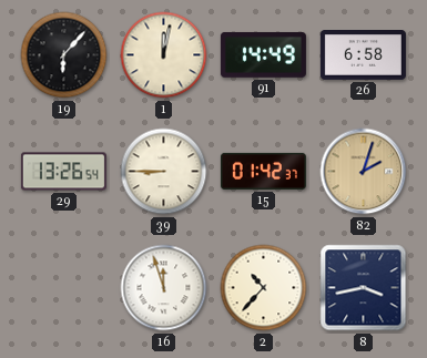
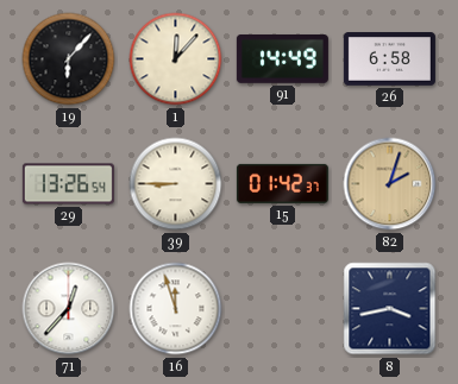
1: 12:02 -> 12:07
71: none -> 12:37
2: 10:37 -> none
